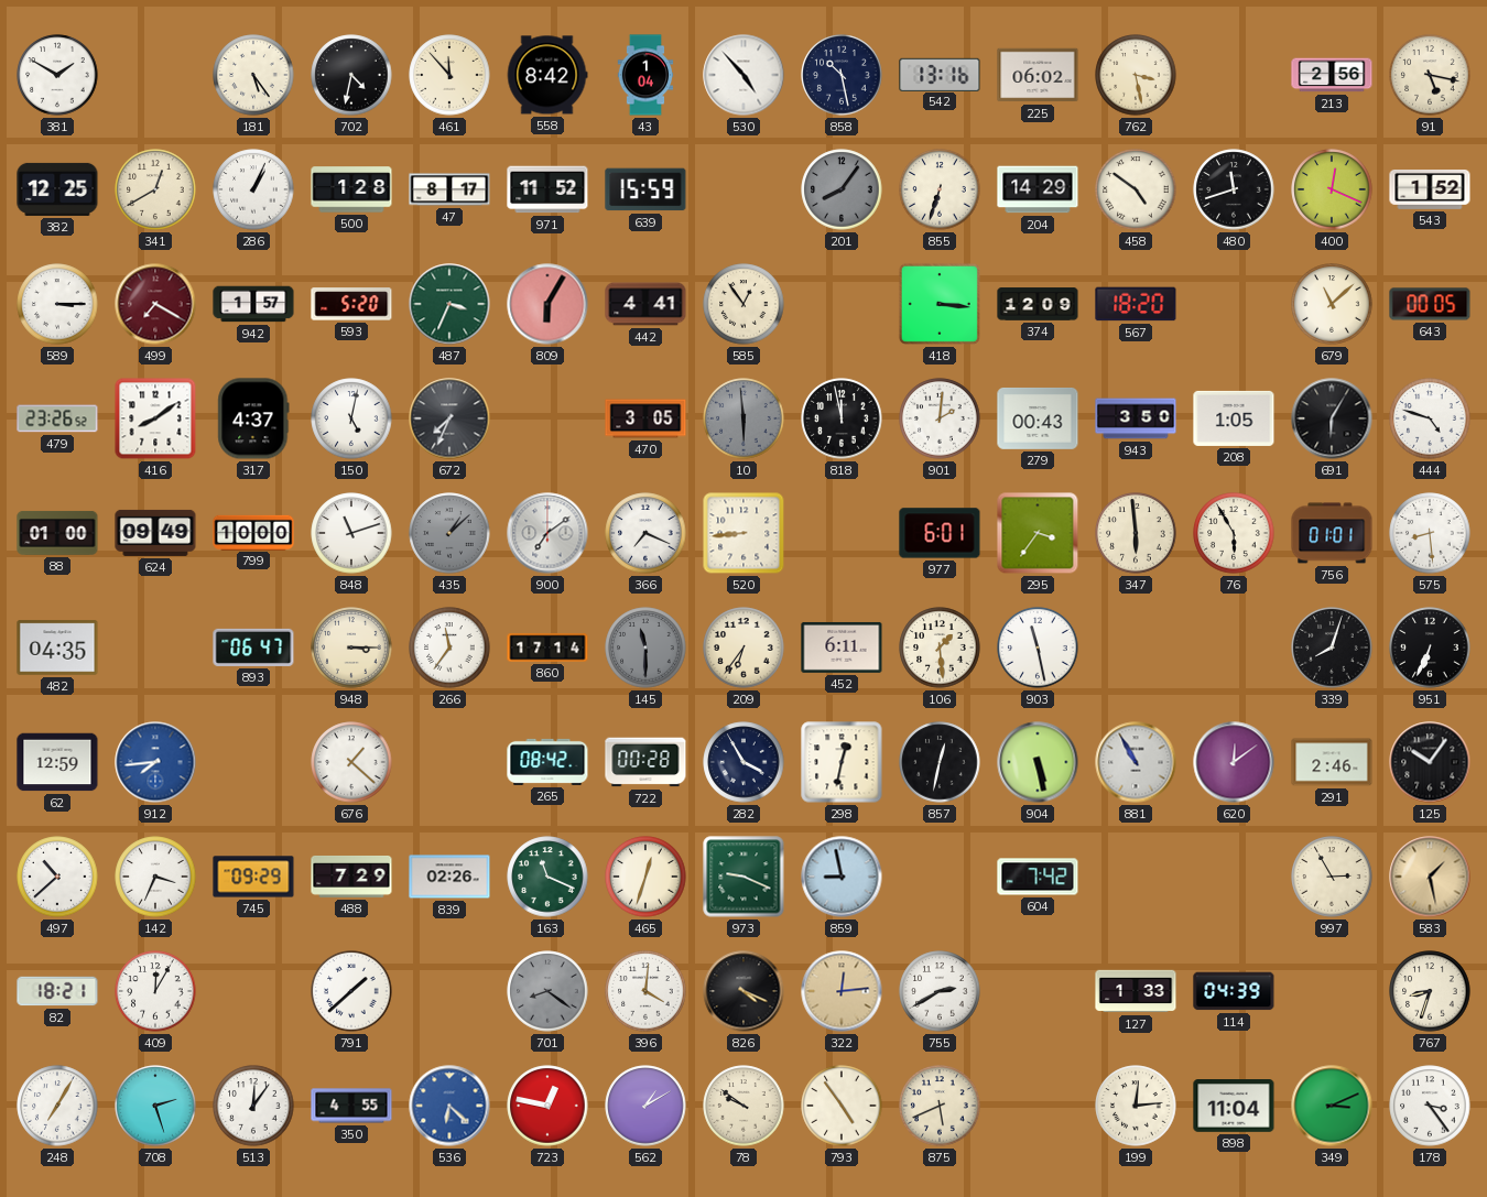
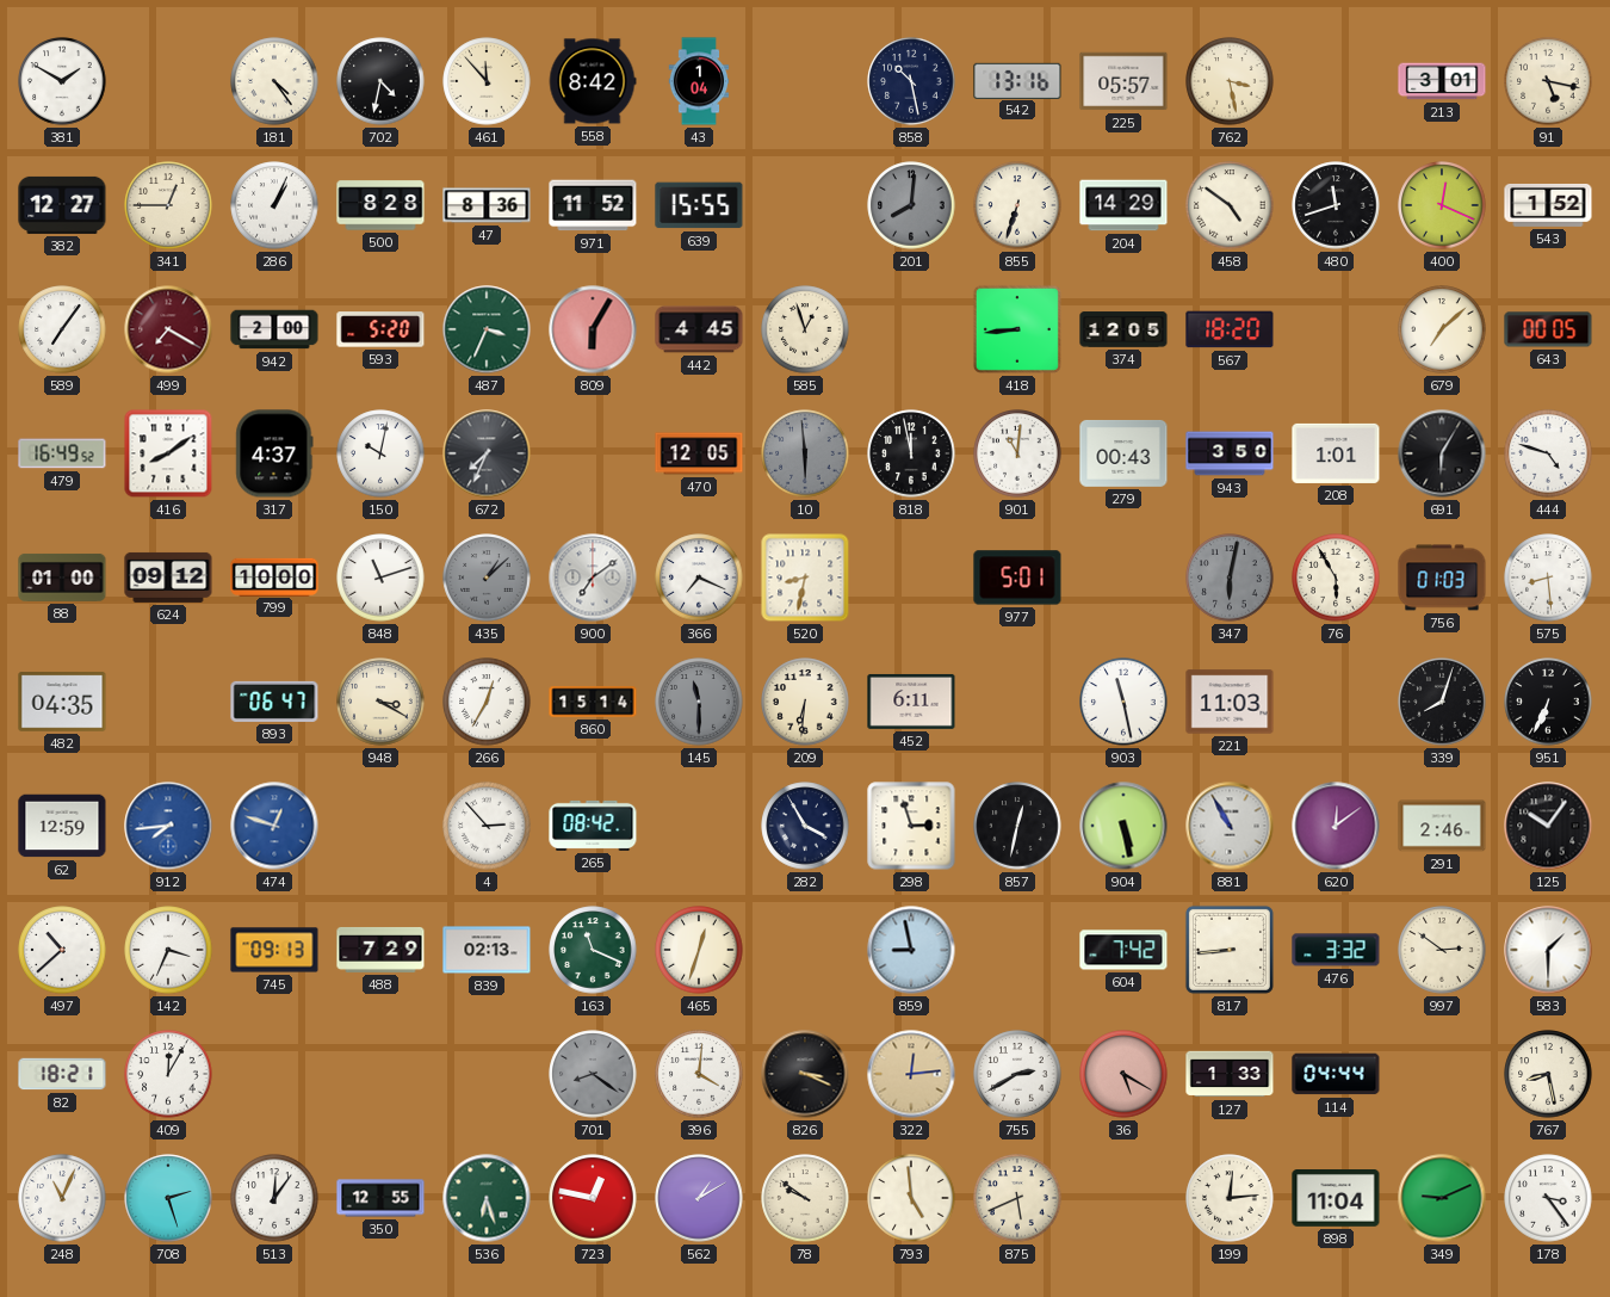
181: 5:24 -> 4:24
530: 4:53 -> none
225: 06:02 -> 05:57
213: 2:56 -> 3:01
382: 12:25 -> 12:27
341: 12:40 -> 12:45
500: 1:28 -> 8:28
47: 8:17 -> 8:36
639: 15:59 -> 15:55
201: 8:06 -> 8:01
589: 3:15 -> 7:06
942: 1:57 -> 2:00
442: 4:41 -> 4:45
585: 12:54 -> 12:57
418: 3:16 -> 8:44
374: 12:09 -> 12:05
679: 11:08 -> 7:08
479: 23:26 -> 16:49
150: 5:02 -> 10:02
470: 3:05 -> 12:05
901: 2:01 -> 11:01
208: 1:05 -> 1:01
624: 09:49 -> 09:12
520: 8:44 -> 8:32
977: 6:01 -> 5:01
295: 3:36 -> none
347: 5:59 -> 6:02
347 dial: cream -> grey
756: 01:01 -> 01:03
948: 3:15 -> 3:20
266: 11:36 -> 12:35
860: 17:14 -> 15:14
209: 6:36 -> 6:31
106: 1:29 -> none
221: none -> 11:03
474: none -> 12:48
676: 1:22 -> none
4: none -> 2:53
722: 00:28 -> none
298: 12:32 -> 2:57
745: 09:29 -> 09:13
839: 02:26 -> 02:13
973: 9:19 -> none
817: none -> 8:44
476: none -> 3:32
997: 2:55 -> 2:51
583: 1:28 -> 1:30
583 dial: champagne -> white
791: 1:38 -> none
826: 4:19 -> 3:19
36: none -> 5:20
114: 04:39 -> 04:44
767: 8:33 -> 8:28
248: 7:05 -> 11:04
350: 4:55 -> 12:55
536: 6:22 -> 6:27
536 dial: blue -> green
793: 4:54 -> 4:59
349: 3:11 -> 9:11
